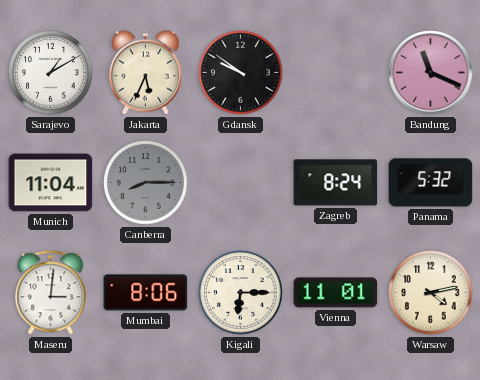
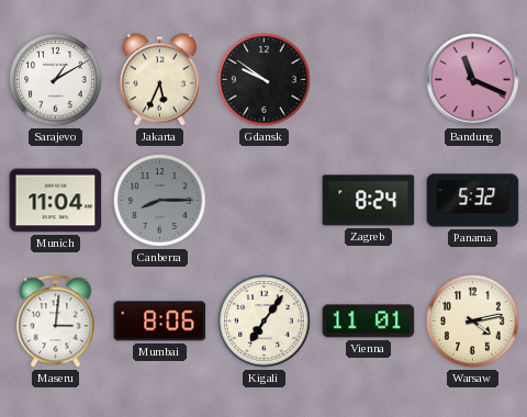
Kigali: 6:15 -> 7:06
